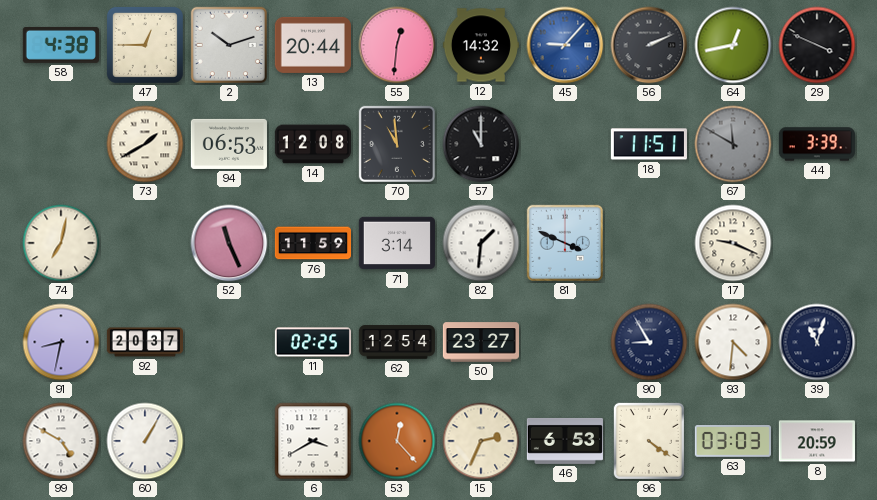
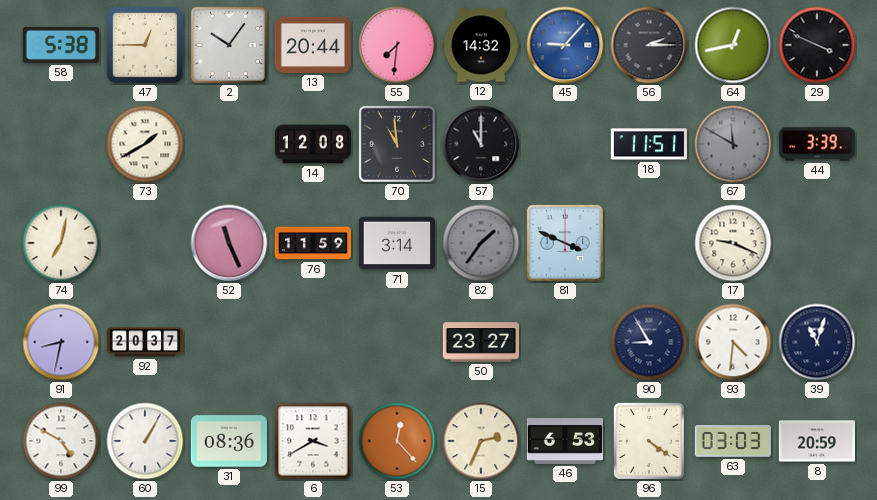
58: 4:38 -> 5:38
2: 10:12 -> 10:06
55: 12:31 -> 7:31
56: 2:11 -> 2:15
94: 06:53 -> none
82: 1:31 -> 1:36
82 dial: white -> grey
11: 02:25 -> none
62: 12:54 -> none
31: none -> 08:36
